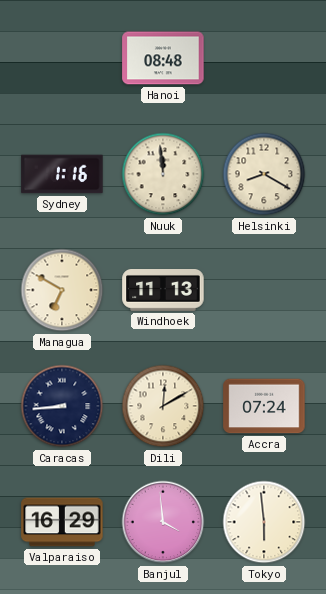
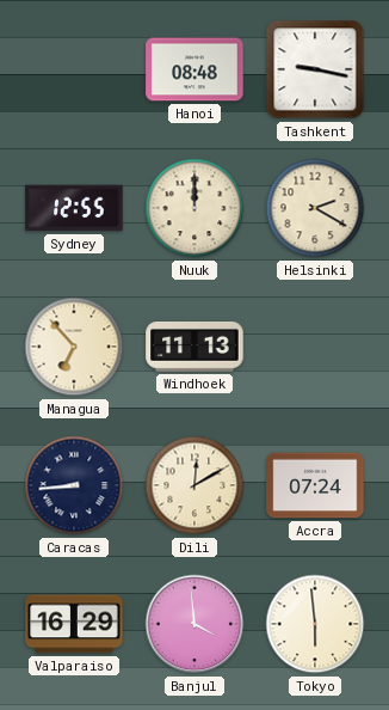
Tashkent: none -> 9:17
Sydney: 1:16 -> 12:55
Nuuk: 11:59 -> 12:00
Helsinki: 8:20 -> 2:20
Managua: 6:50 -> 6:53
